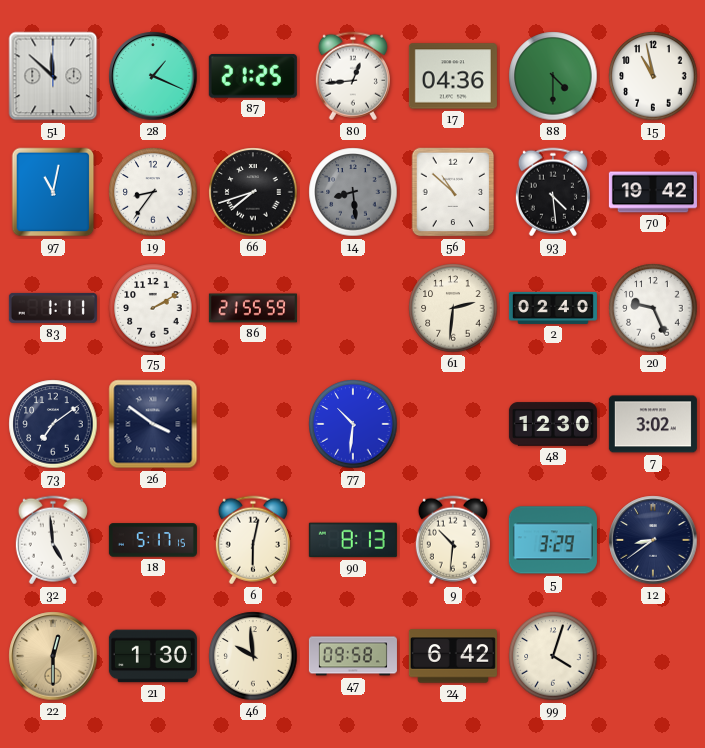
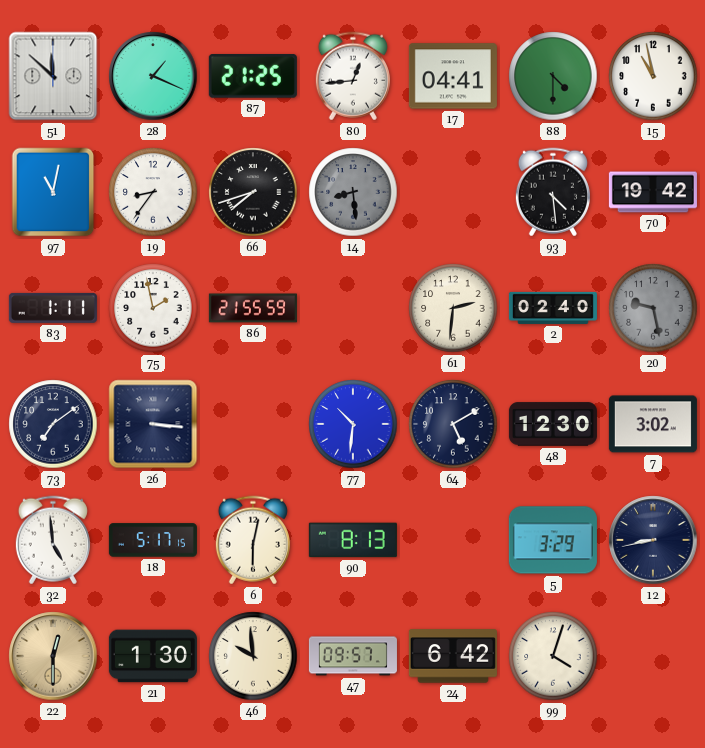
17: 04:36 -> 04:41
56: 10:52 -> none
75: 2:10 -> 1:58
20: 9:26 -> 9:28
20 dial: white -> grey
26: 3:51 -> 3:16
64: none -> 5:10
9: 10:31 -> none
12: 8:39 -> 8:43
47: 09:58 -> 09:57
